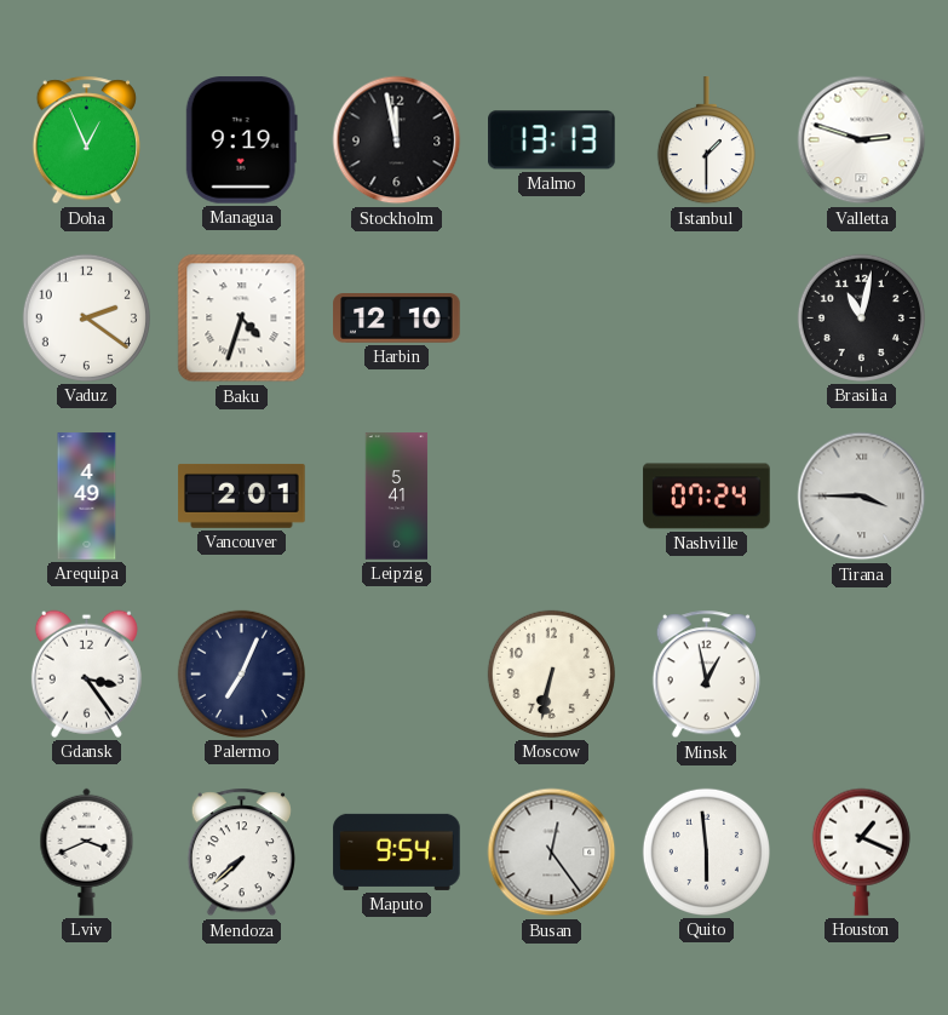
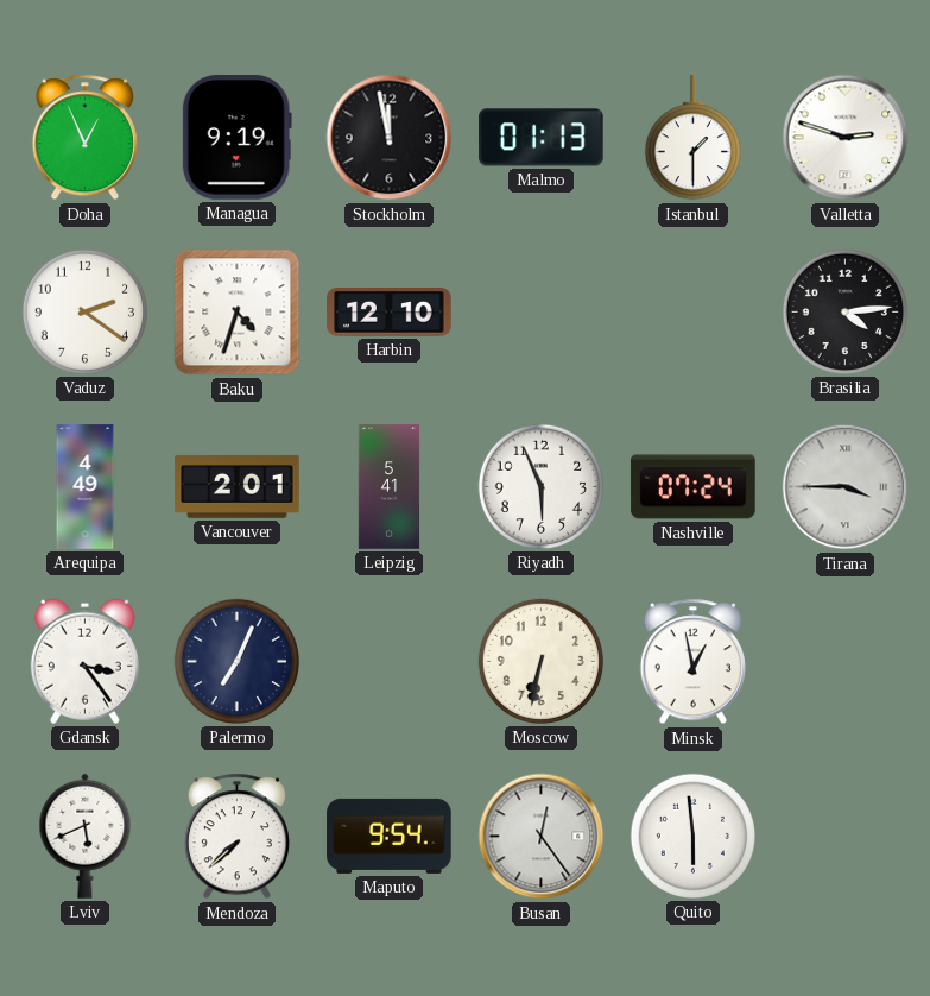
Malmo: 13:13 -> 01:13
Brasilia: 11:02 -> 4:14
Riyadh: none -> 5:56
Lviv: 3:41 -> 5:41
Houston: 1:19 -> none
